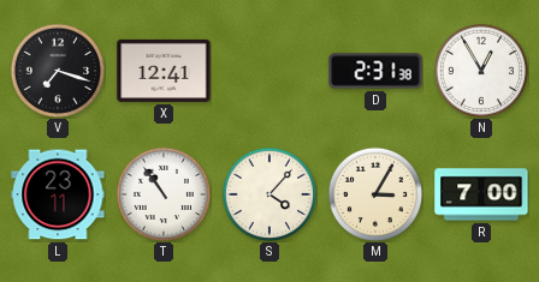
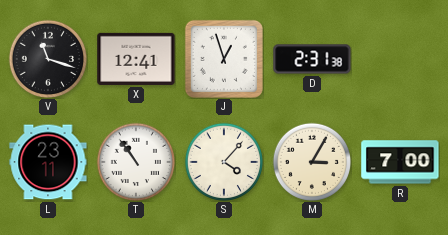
V: 7:18 -> 11:18
J: none -> 12:57
N: 12:55 -> none
